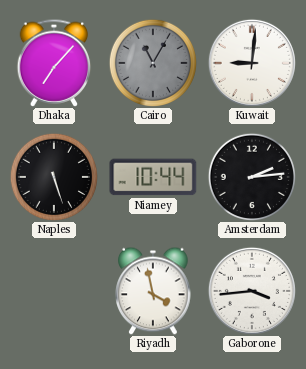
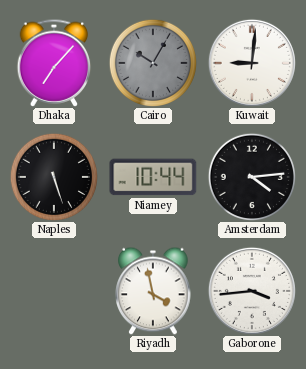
Cairo: 11:05 -> 10:05
Amsterdam: 2:14 -> 4:14
